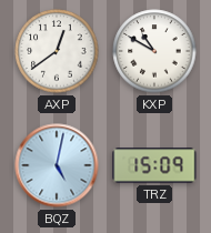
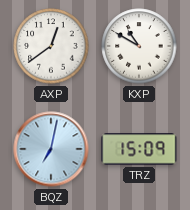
BQZ: 5:02 -> 7:02
